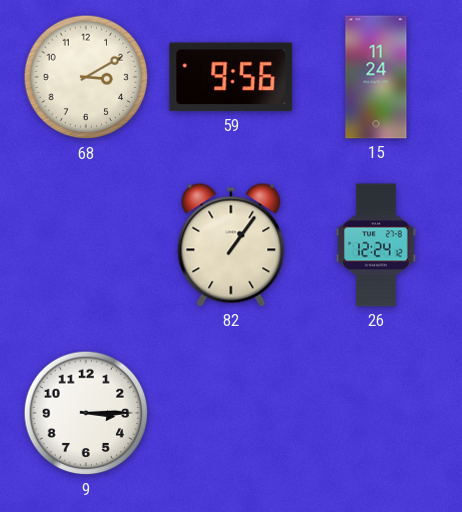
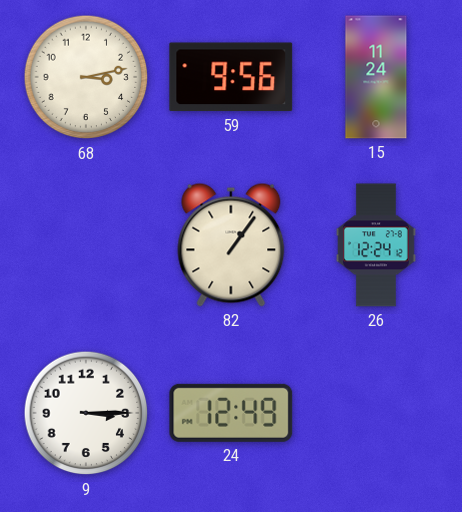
68: 3:10 -> 3:13
24: none -> 12:49
